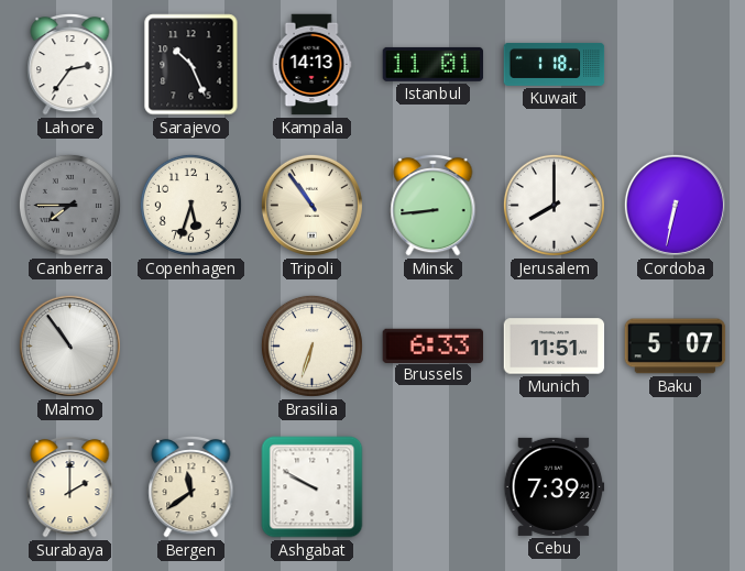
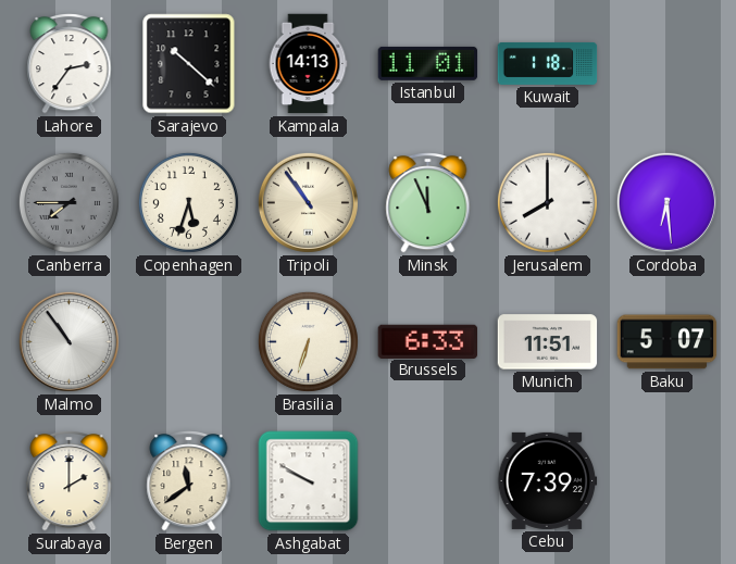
Sarajevo: 10:26 -> 10:22
Minsk: 8:44 -> 11:56
Cordoba: 6:32 -> 6:29
